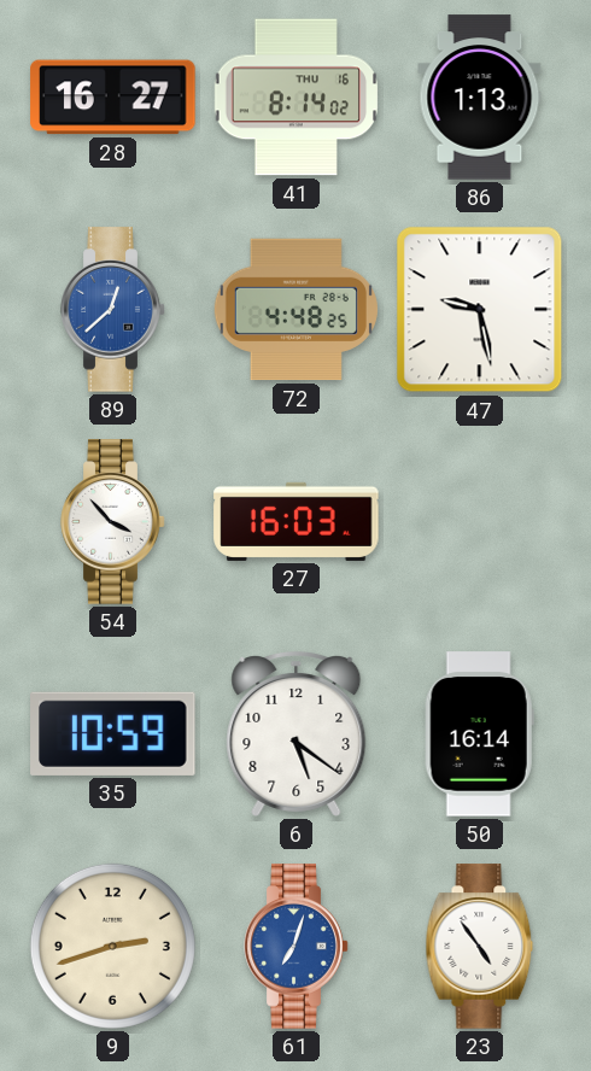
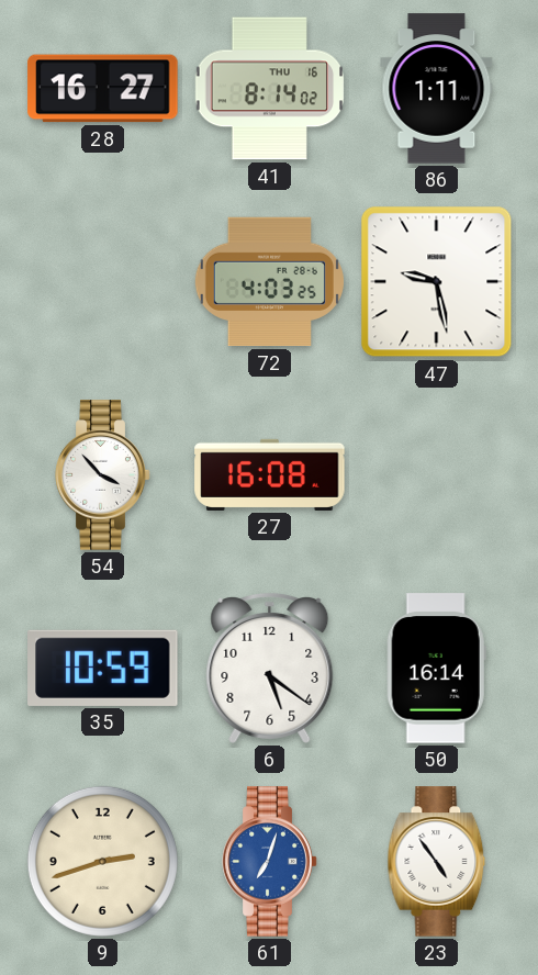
86: 1:13 -> 1:11
89: 12:38 -> none
72: 4:48 -> 4:03
27: 16:03 -> 16:08
